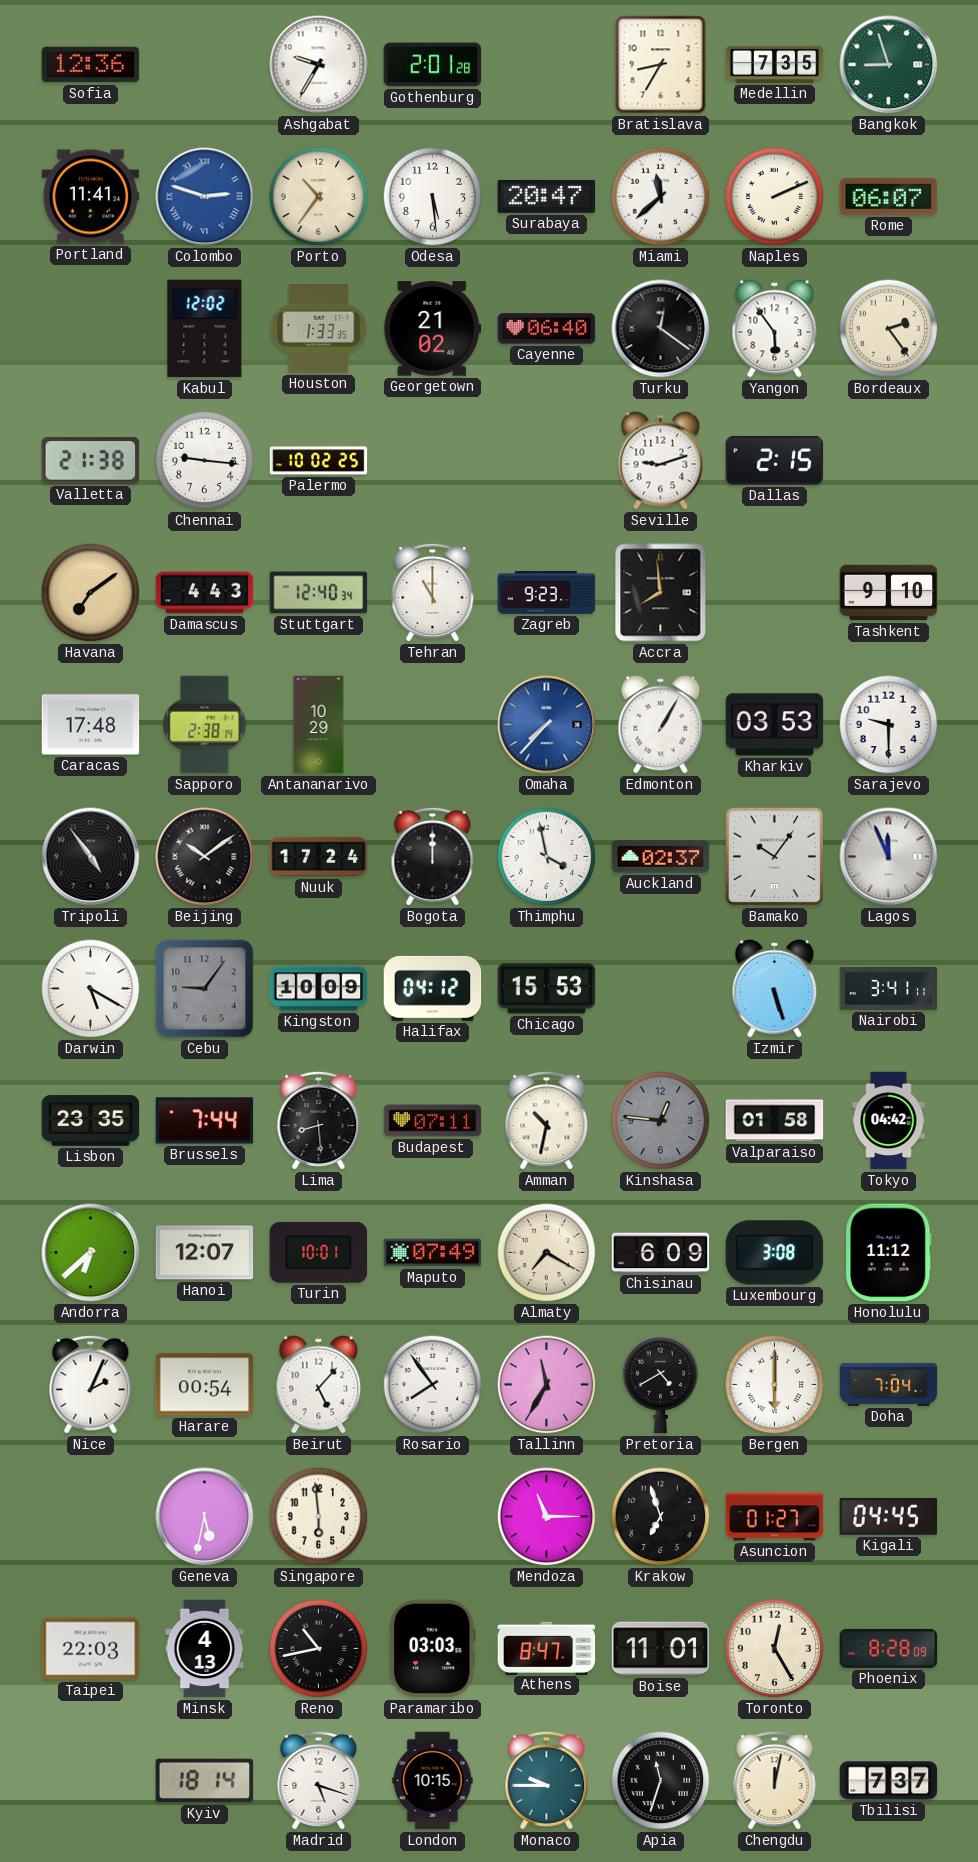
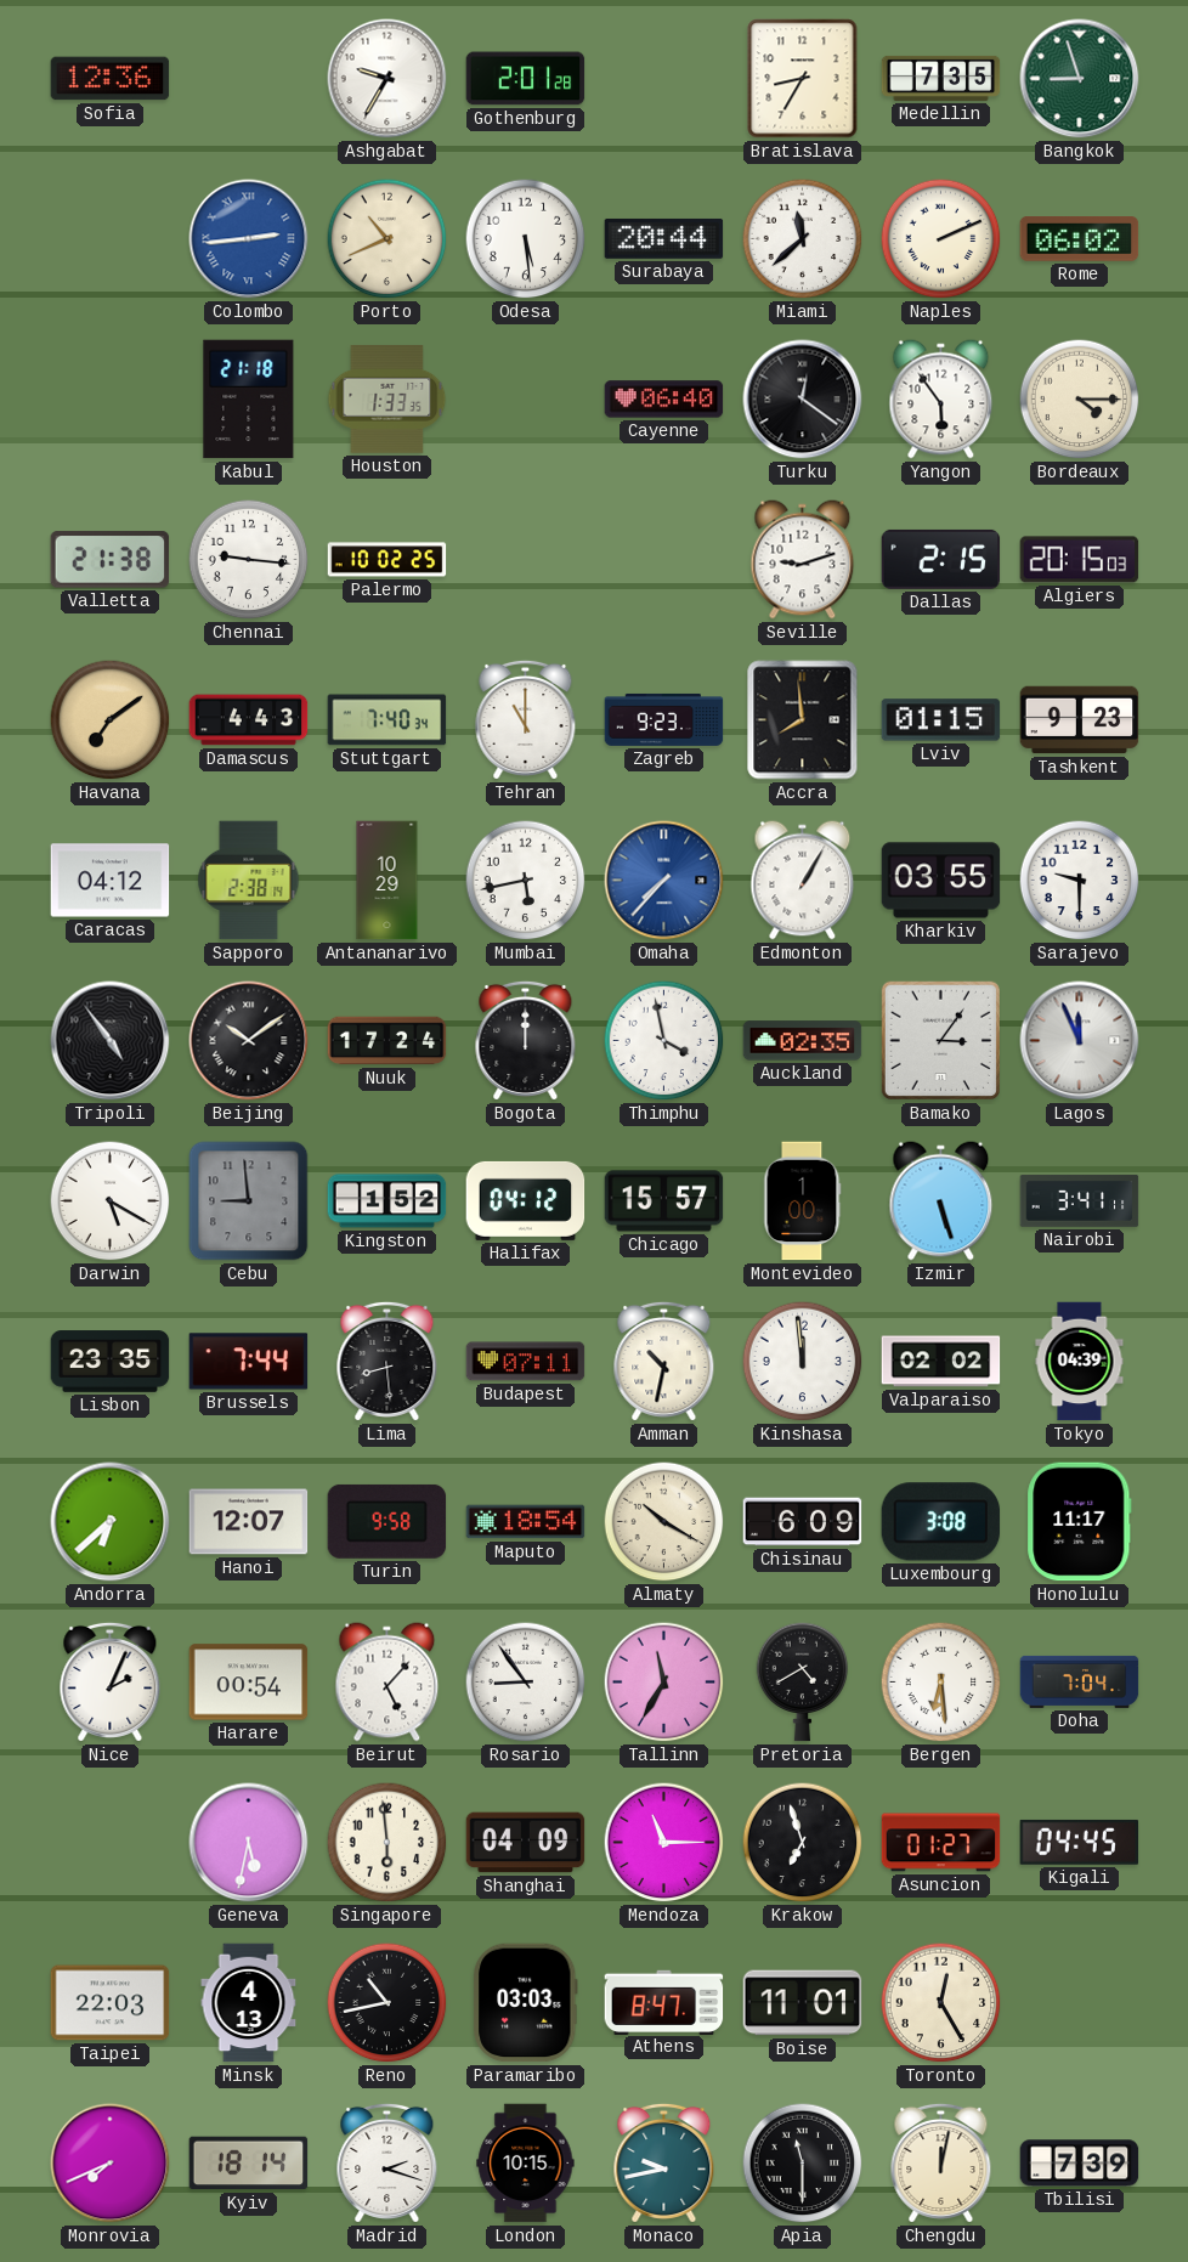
Portland: 11:41 -> none
Colombo: 2:48 -> 2:44
Porto: 10:36 -> 10:41
Surabaya: 20:47 -> 20:44
Rome: 06:07 -> 06:02
Kabul: 12:02 -> 21:18
Georgetown: 21:02 -> none
Bordeaux: 2:24 -> 4:15
Algiers: none -> 20:15
Stuttgart: 12:40 -> 7:40
Lviv: none -> 01:15
Tashkent: 9:10 -> 9:23
Caracas: 17:48 -> 04:12
Mumbai: none -> 5:43
Kharkiv: 03:53 -> 03:55
Auckland: 02:37 -> 02:35
Bamako: 10:06 -> 3:06
Cebu: 9:06 -> 8:59
Kingston: 10:09 -> 1:52
Chicago: 15:53 -> 15:57
Montevideo: none -> 1:00
Kinshasa: 12:46 -> 11:59
Kinshasa dial: grey -> white
Valparaiso: 01:58 -> 02:02
Tokyo: 04:42 -> 04:39
Turin: 10:01 -> 9:58
Maputo: 07:49 -> 18:54
Almaty: 7:20 -> 10:20
Honolulu: 11:12 -> 11:17
Rosario: 7:54 -> 8:54
Bergen: 6:00 -> 6:29
Shanghai: none -> 04:09
Phoenix: 8:28 -> none
Monrovia: none -> 7:41
Madrid: 5:18 -> 2:18
Monaco: 9:45 -> 9:43
Apia: 11:33 -> 11:30
Tbilisi: 7:37 -> 7:39
